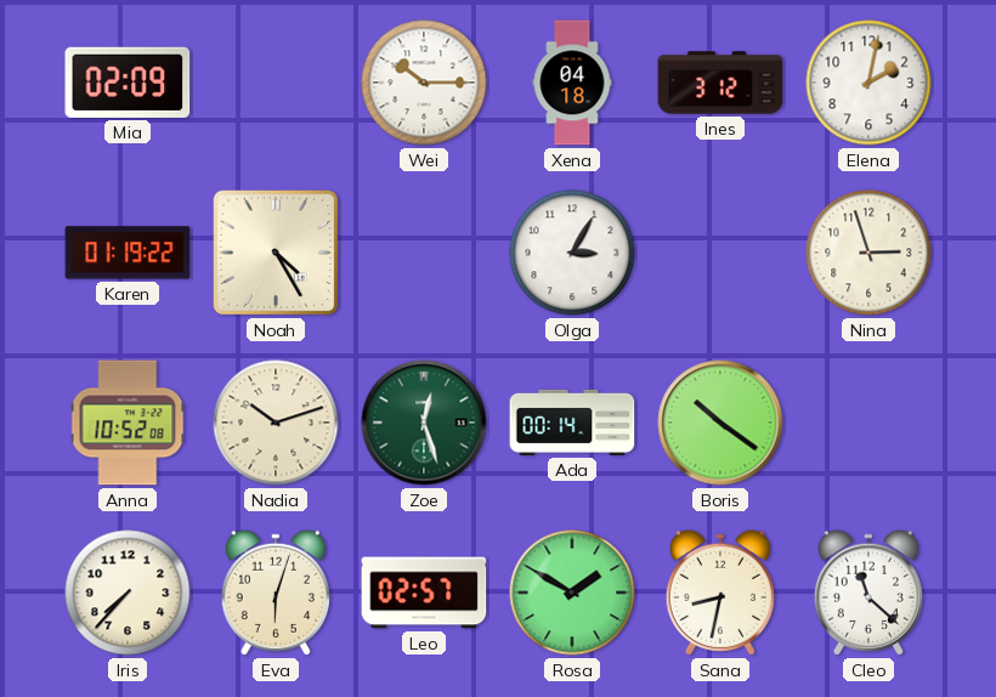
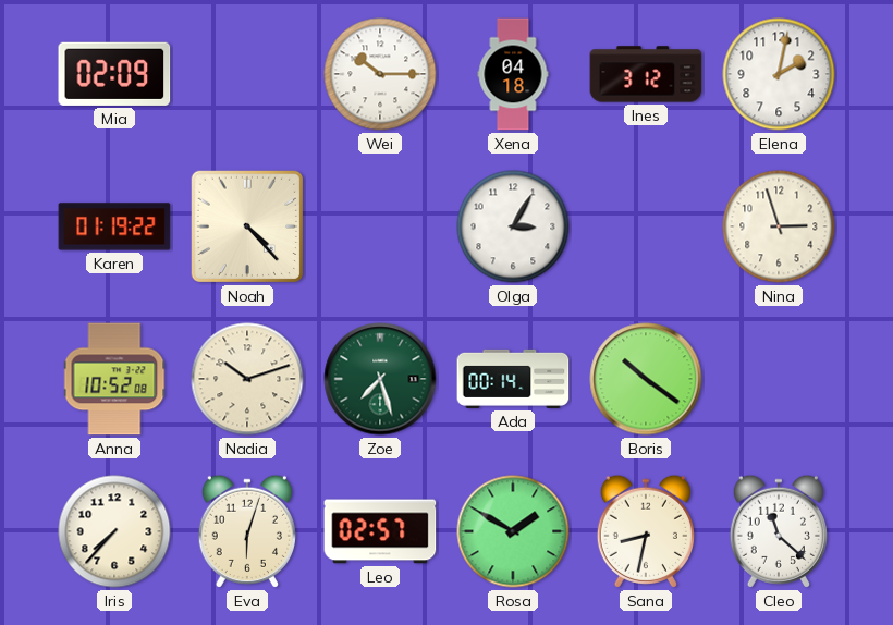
Noah: 4:25 -> 4:23
Zoe: 12:27 -> 7:27
